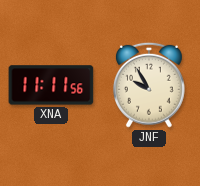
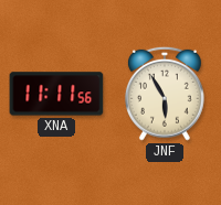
JNF: 9:55 -> 5:55
